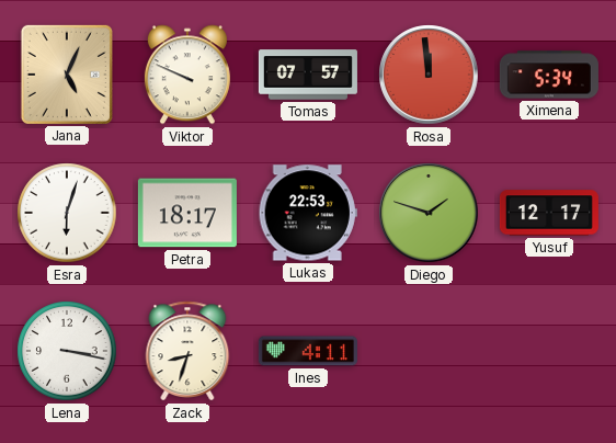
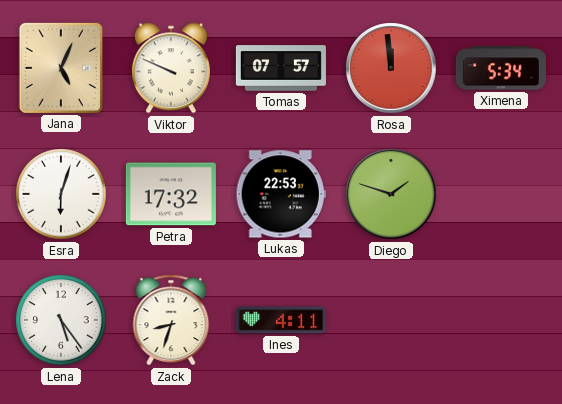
Petra: 18:17 -> 17:32
Yusuf: 12:17 -> none
Lena: 3:17 -> 5:24
